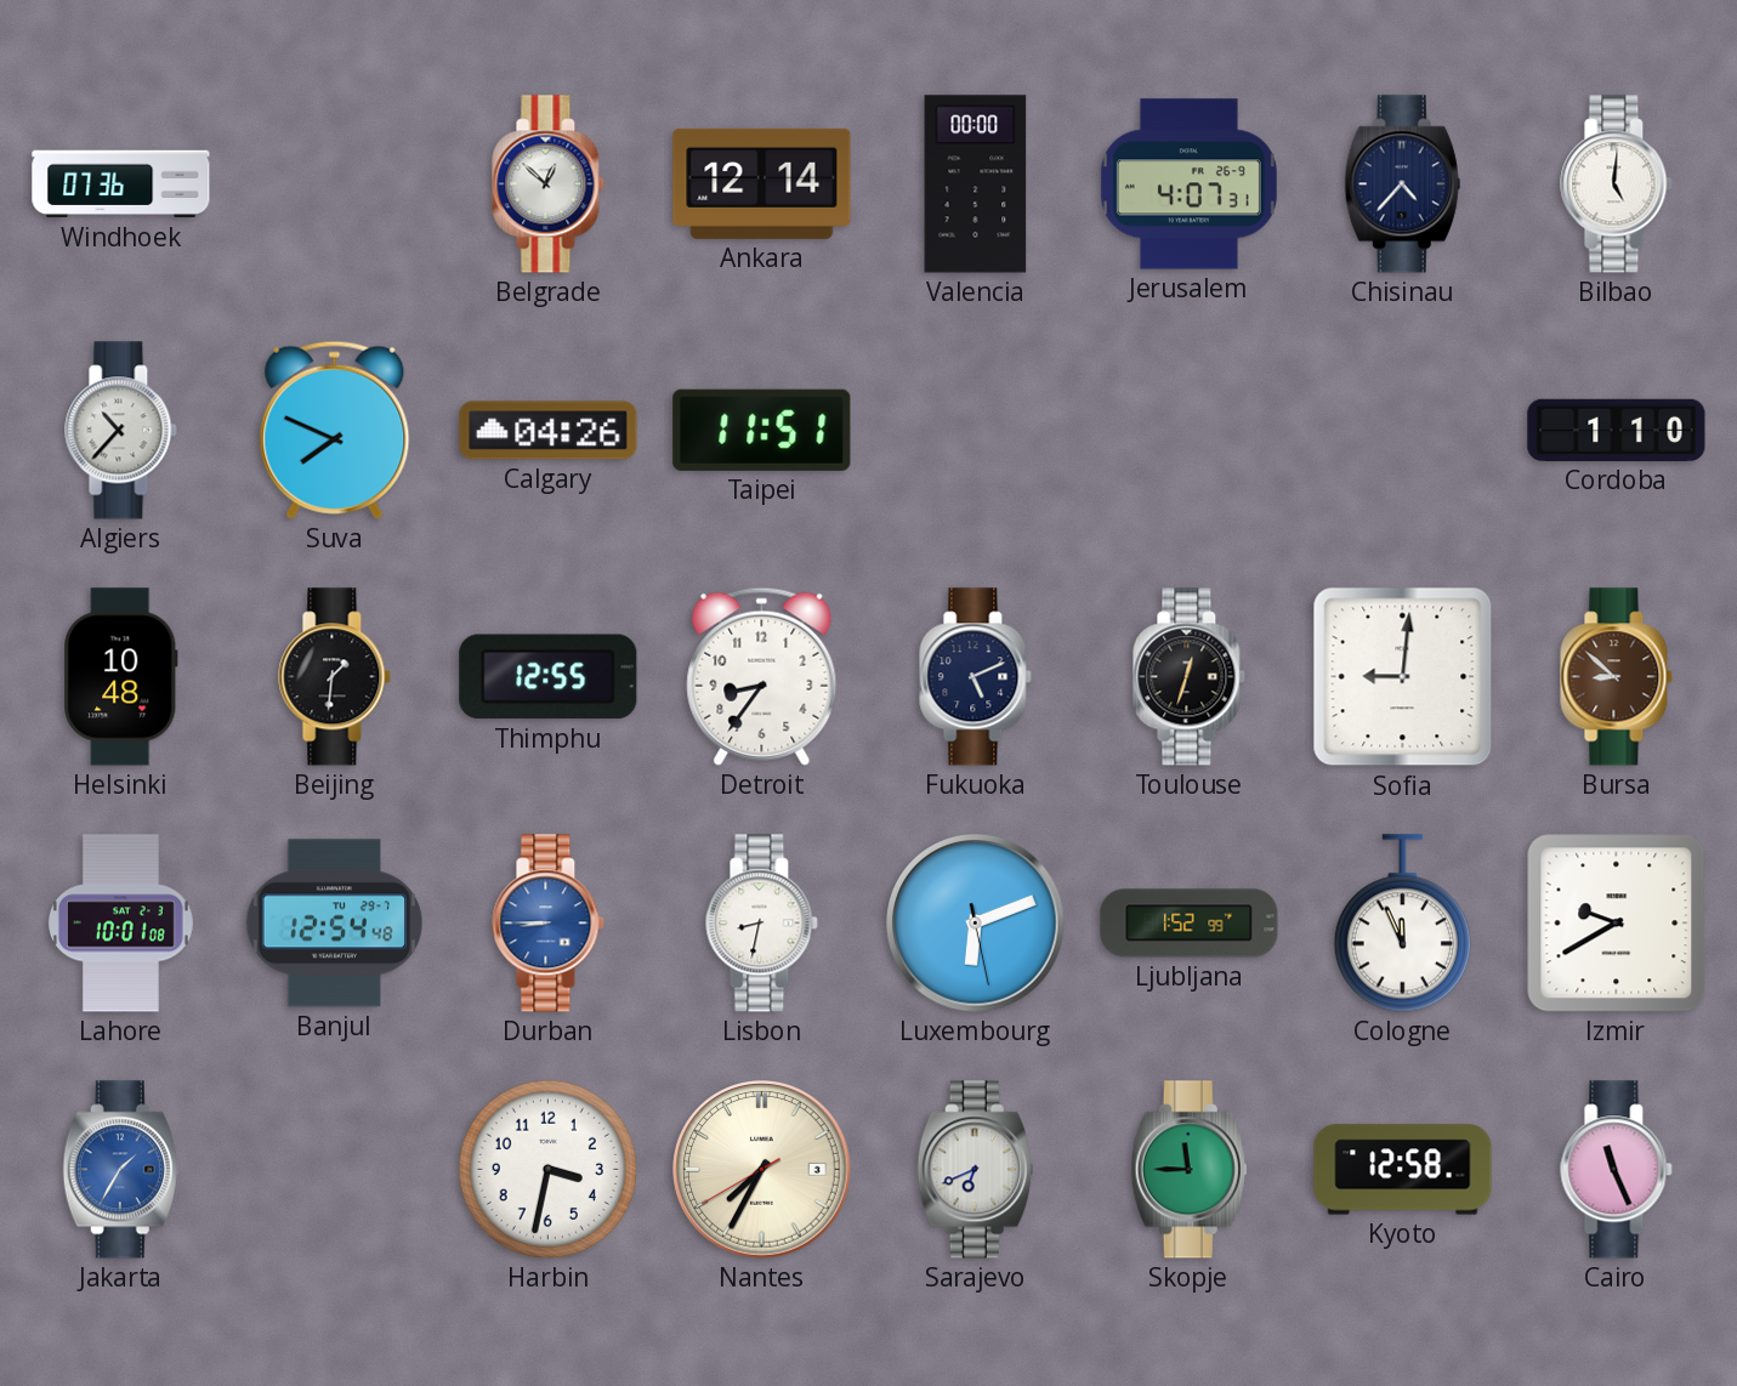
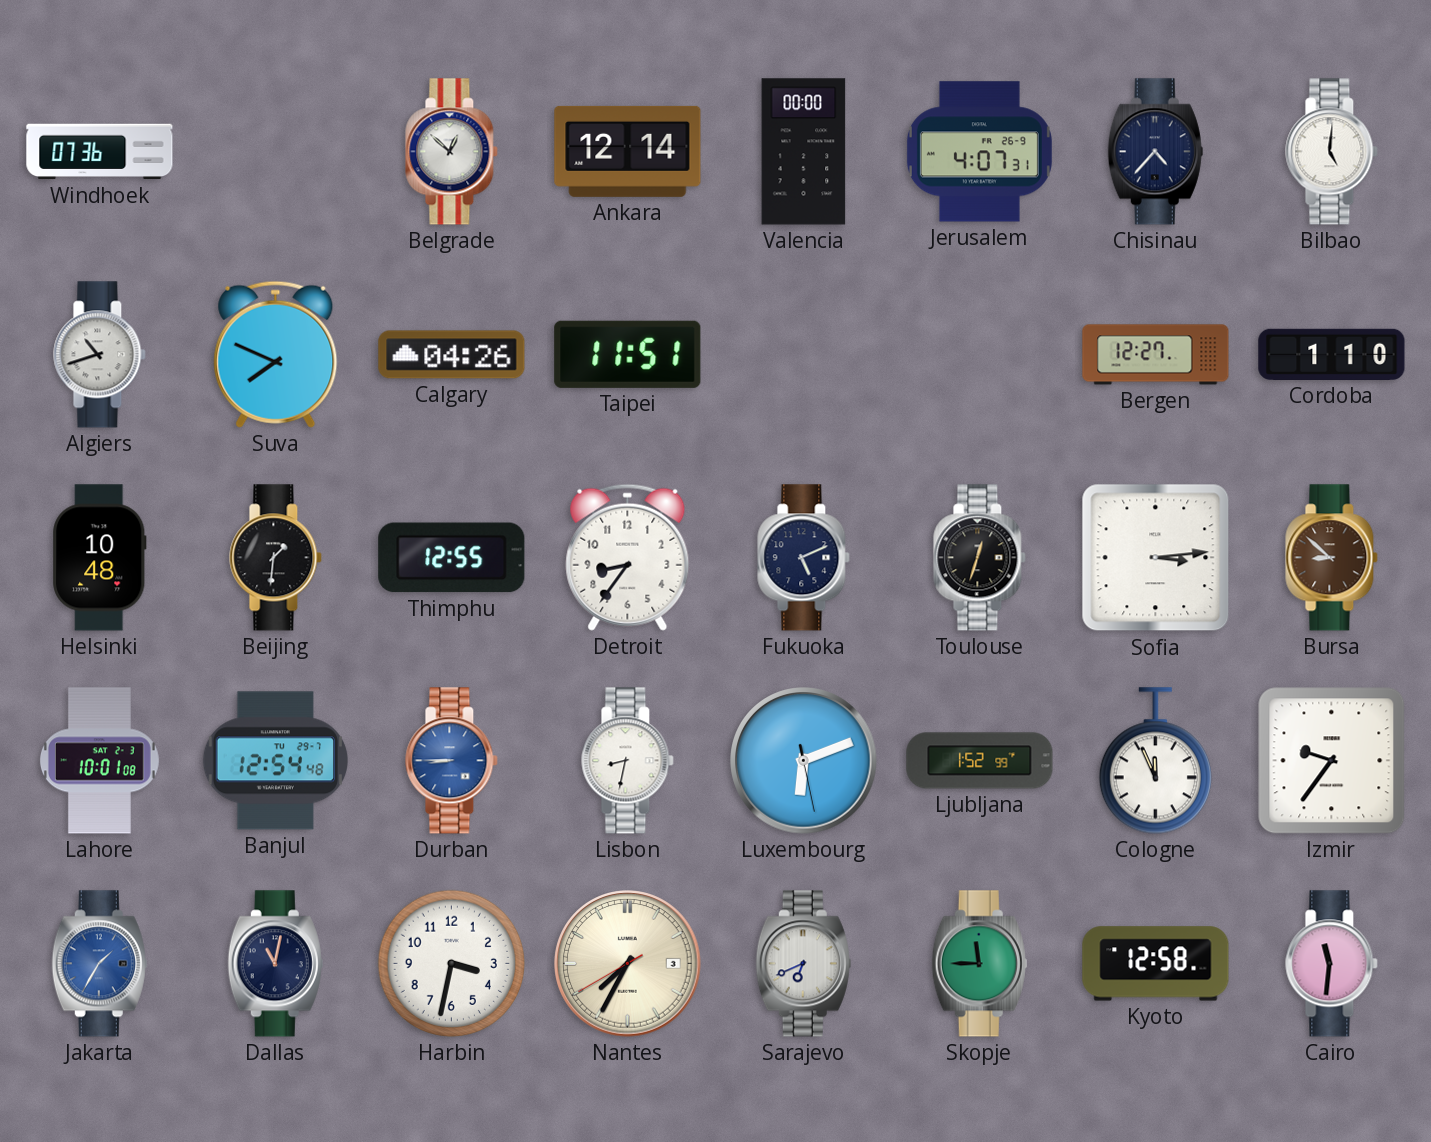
Algiers: 10:37 -> 10:42
Bergen: none -> 12:27
Sofia: 9:01 -> 3:14
Izmir: 9:40 -> 9:36
Dallas: none -> 11:02
Cairo: 11:26 -> 11:31
